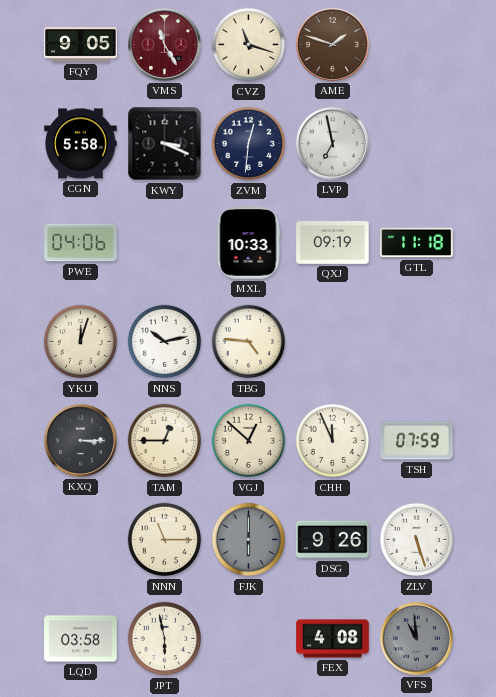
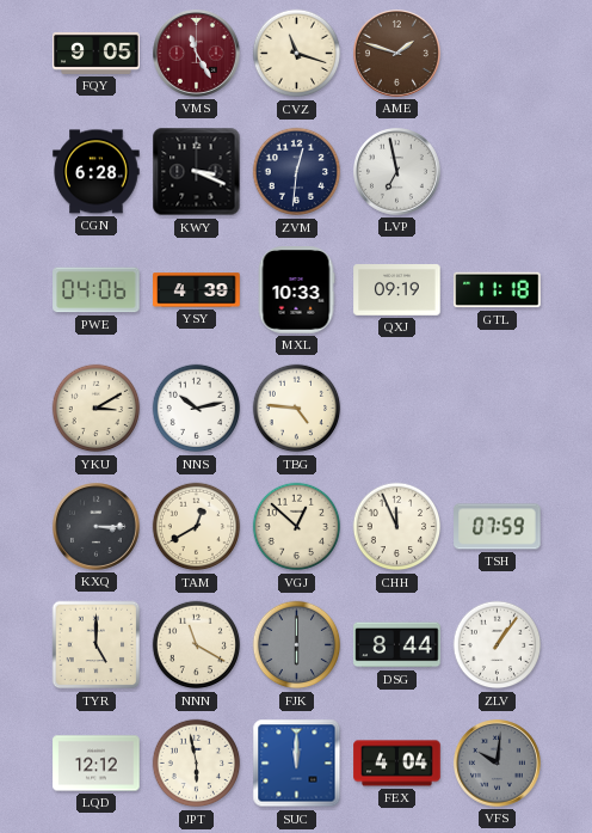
CGN: 5:58 -> 6:28
YSY: none -> 4:39
YKU: 12:03 -> 3:10
TAM: 12:45 -> 12:40
TYR: none -> 5:00
NNN: 11:15 -> 11:20
DSG: 9:26 -> 8:44
ZLV: 5:27 -> 1:06
LQD: 03:58 -> 12:12
SUC: none -> 12:00
FEX: 4:08 -> 4:04
VFS: 10:59 -> 10:01
